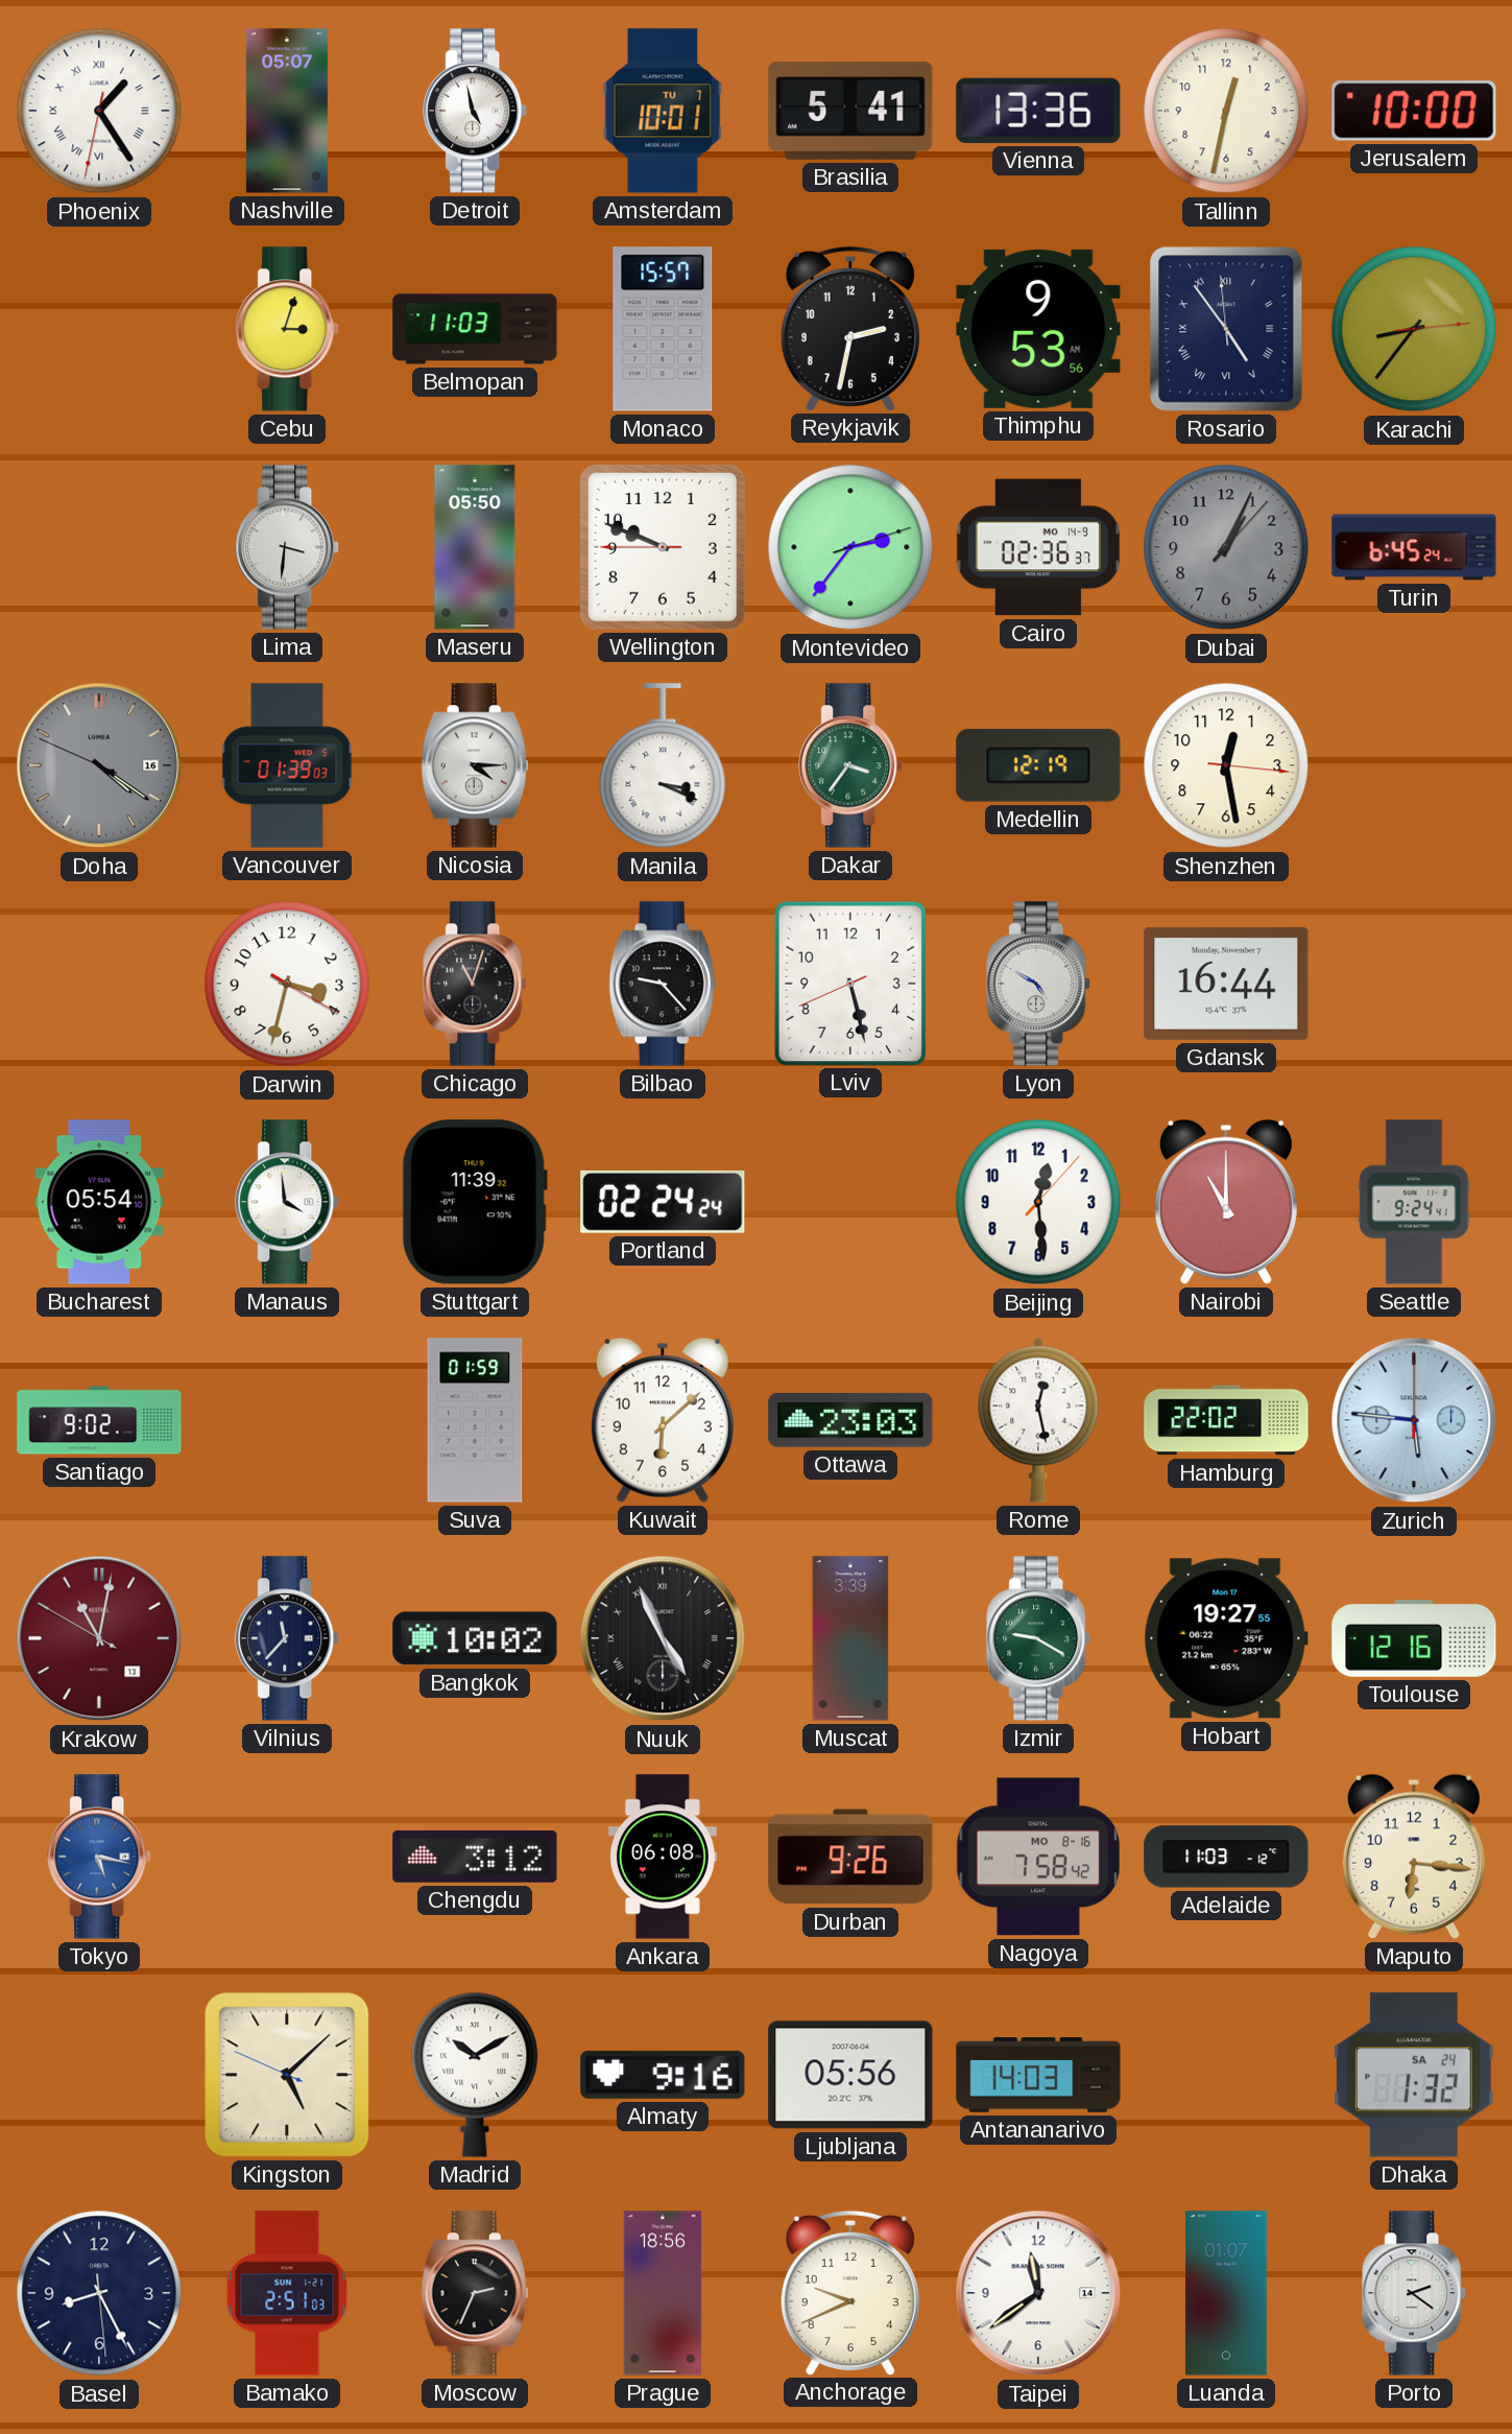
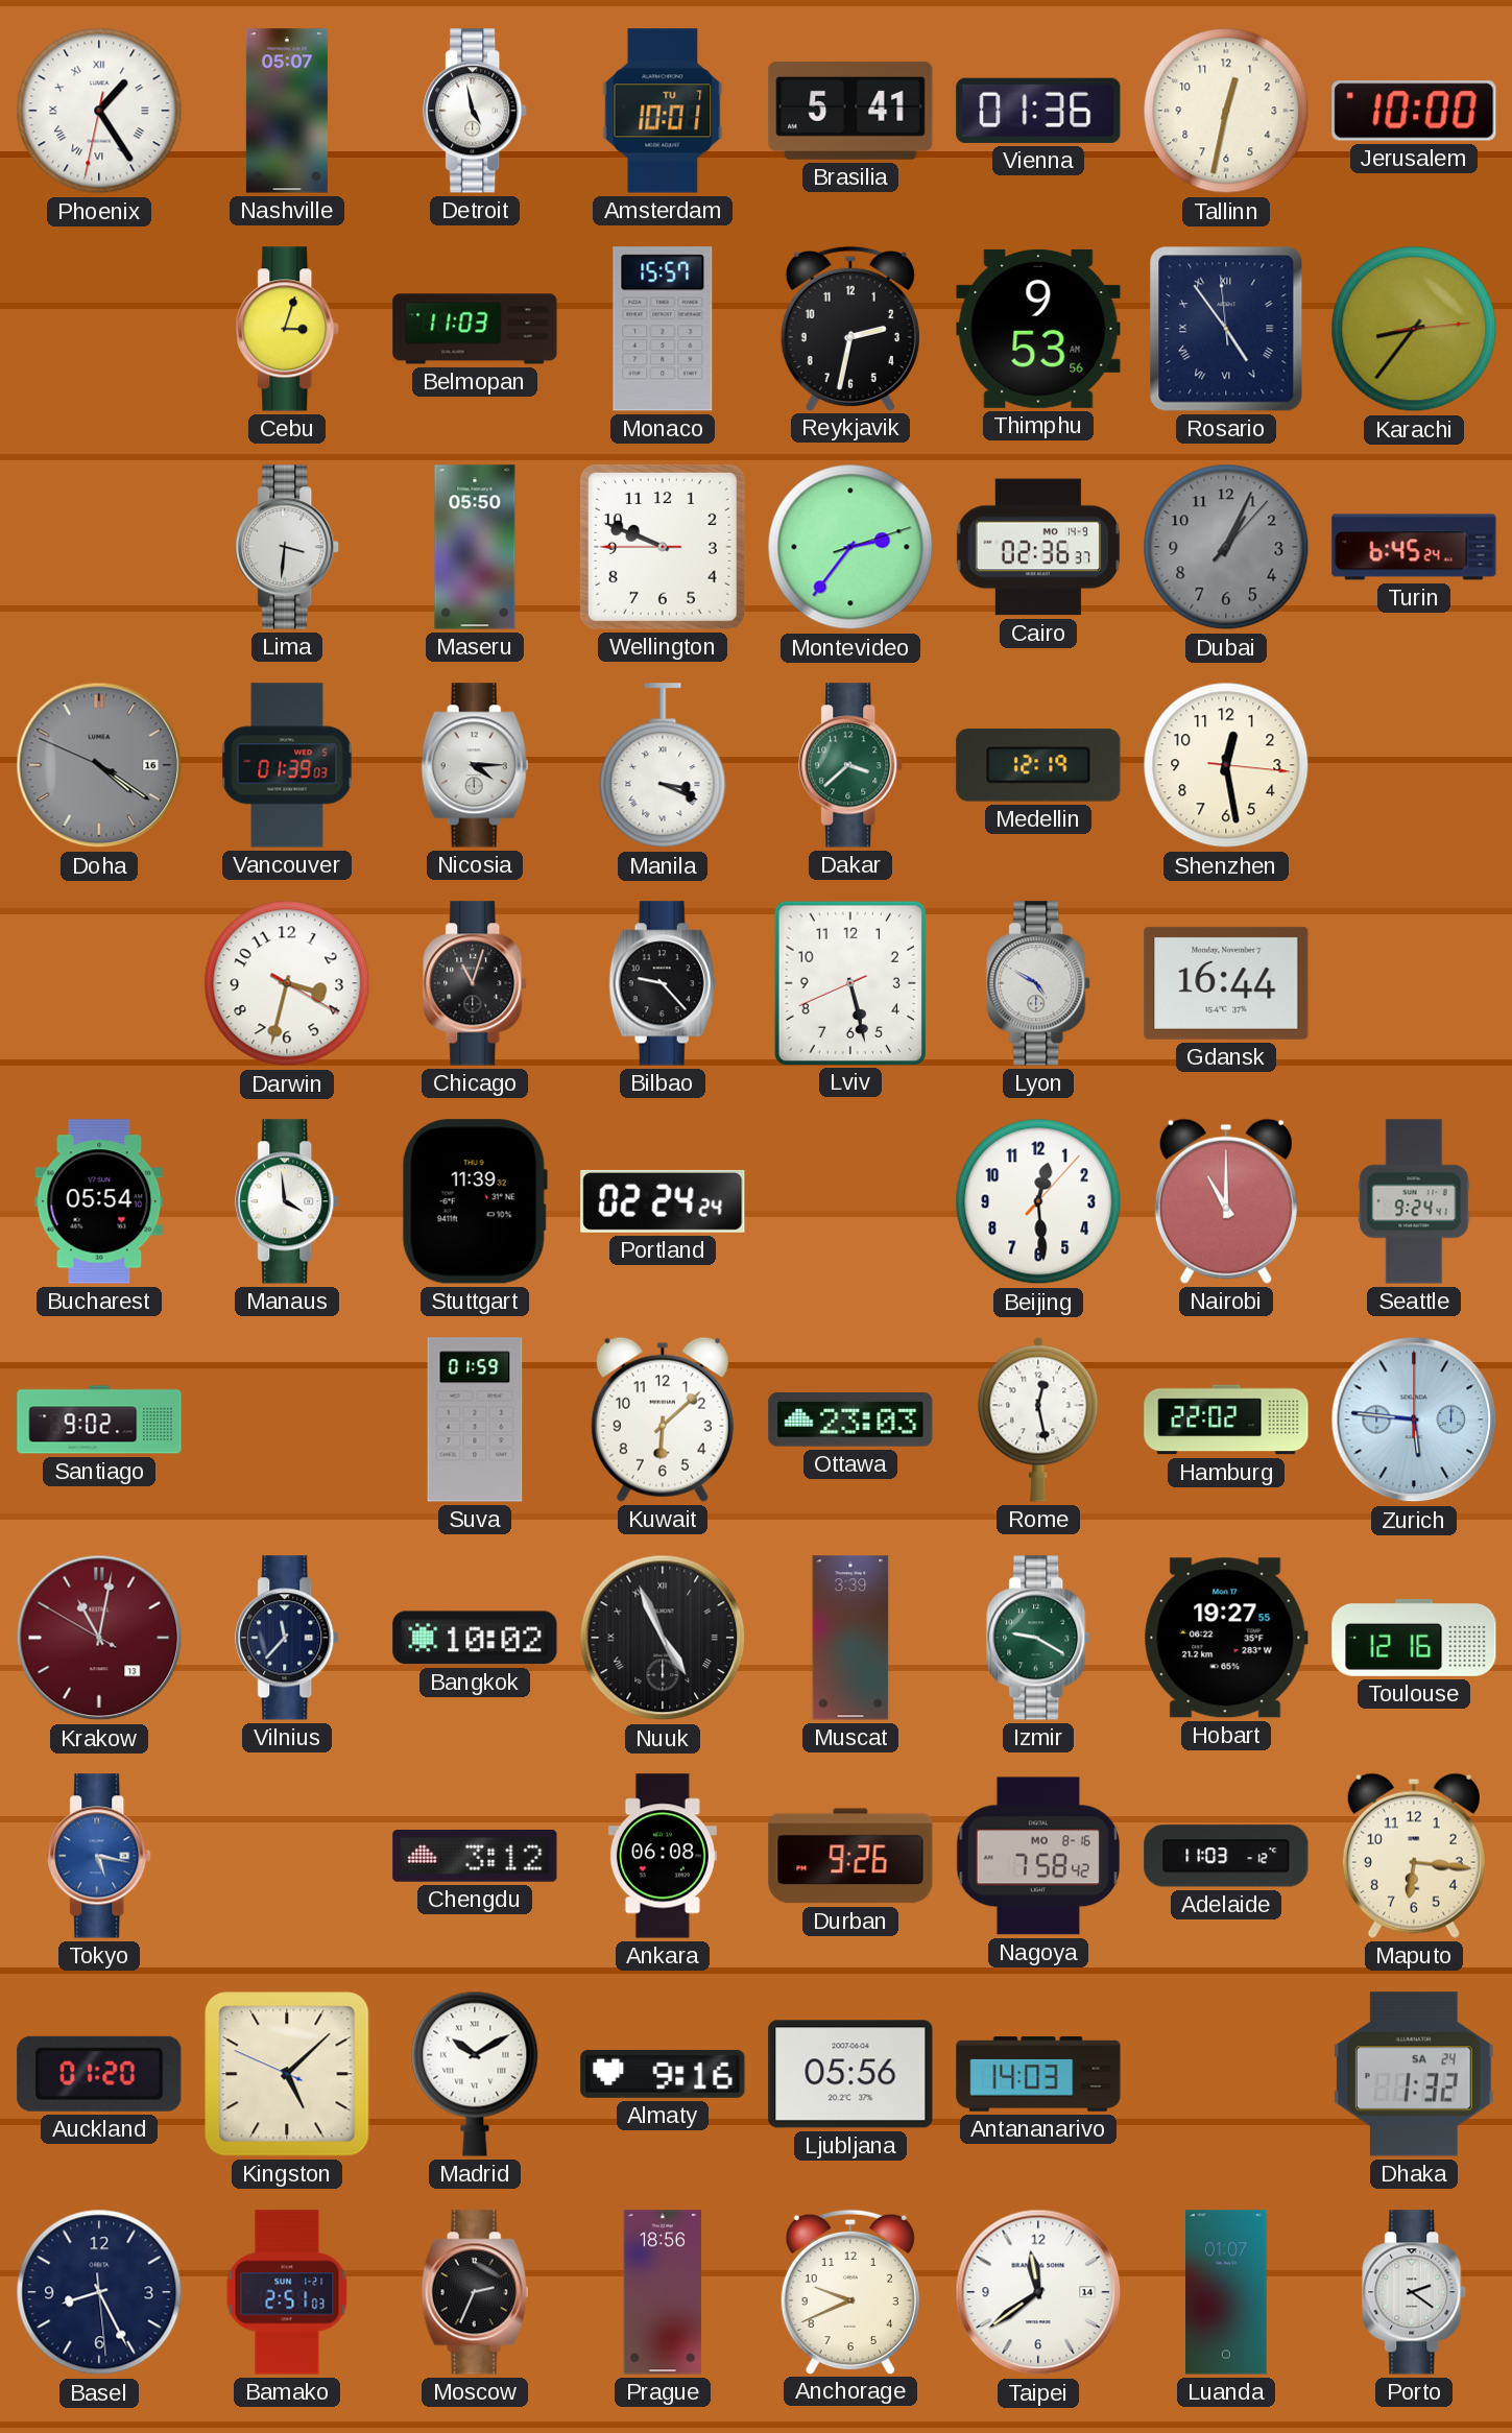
Vienna: 13:36 -> 01:36
Dakar: 3:36 -> 3:38
Auckland: none -> 01:20
